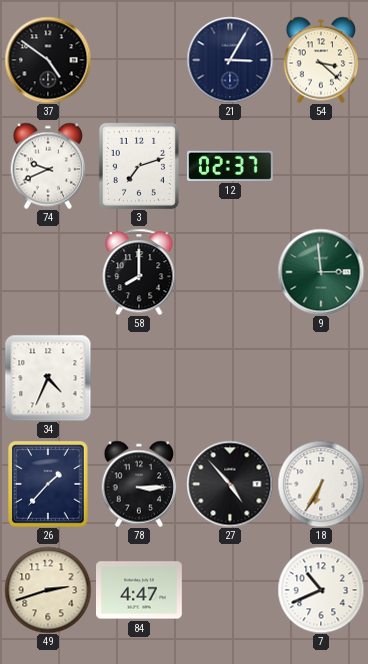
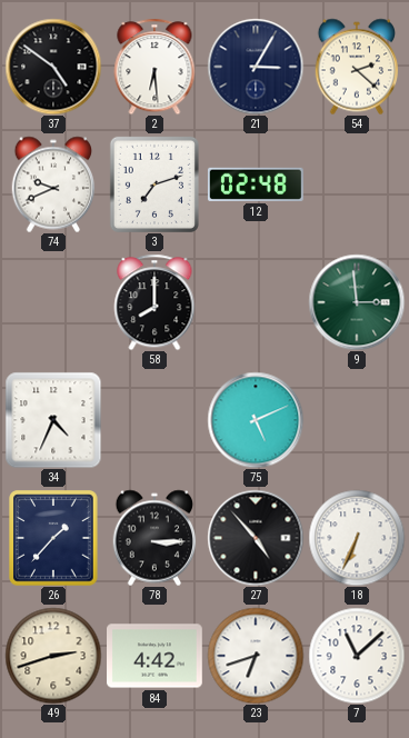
2: none -> 6:29
54: 3:22 -> 2:22
12: 02:37 -> 02:48
75: none -> 5:11
18: 6:35 -> 6:34
84: 4:47 -> 4:42
23: none -> 6:42
7: 10:41 -> 11:08
